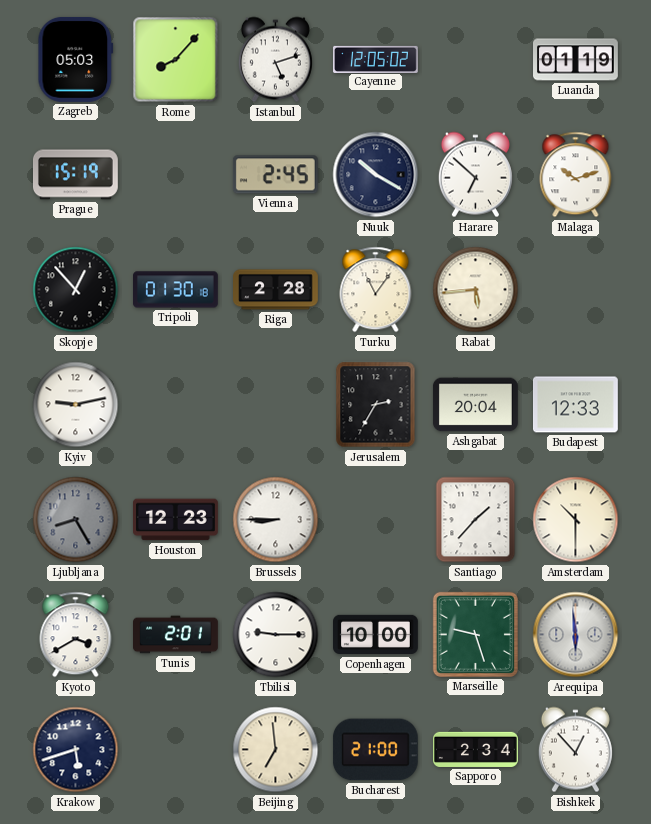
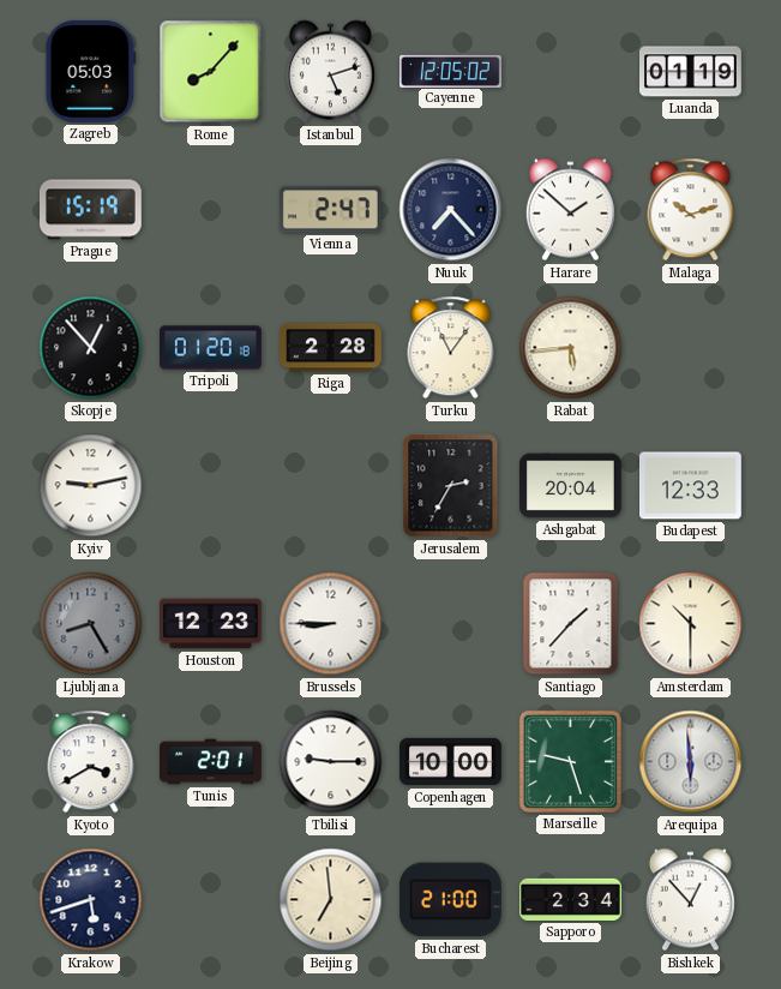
Vienna: 2:45 -> 2:47
Nuuk: 10:20 -> 7:23
Harare: 6:52 -> 1:52
Tripoli: 01:30 -> 01:20
